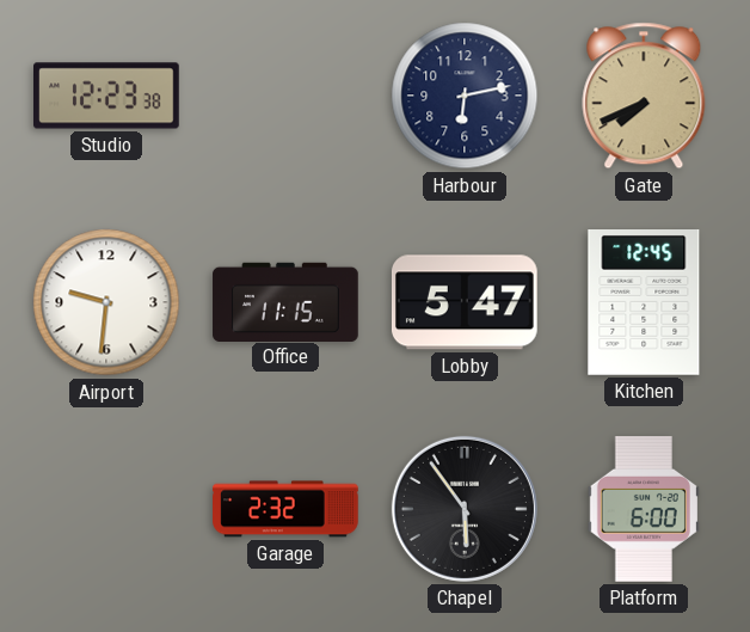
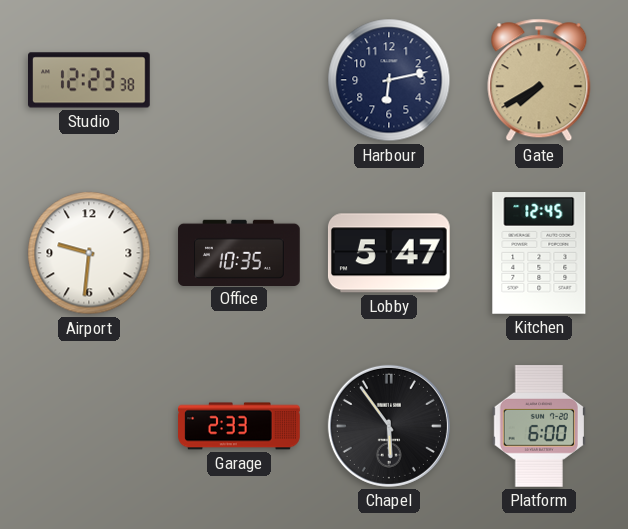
Gate: 7:41 -> 7:40
Office: 11:15 -> 10:35
Garage: 2:32 -> 2:33
